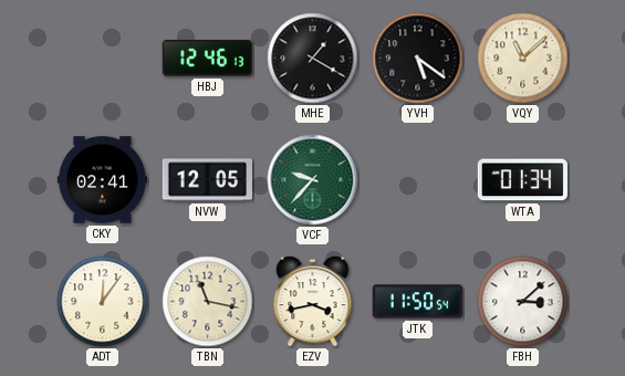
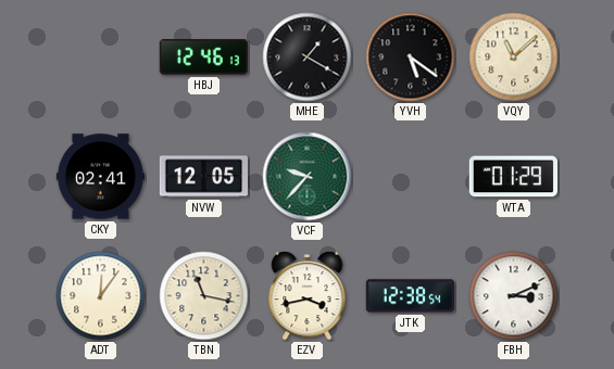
WTA: 01:34 -> 01:29
JTK: 11:50 -> 12:38
FBH: 3:08 -> 3:11
